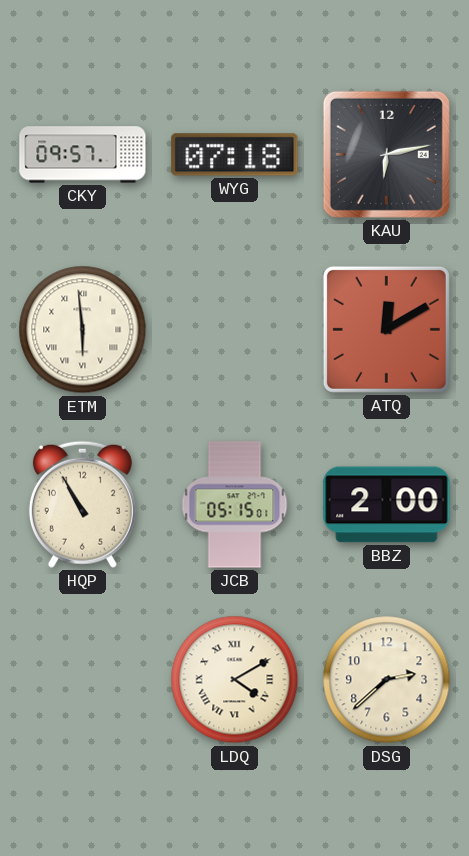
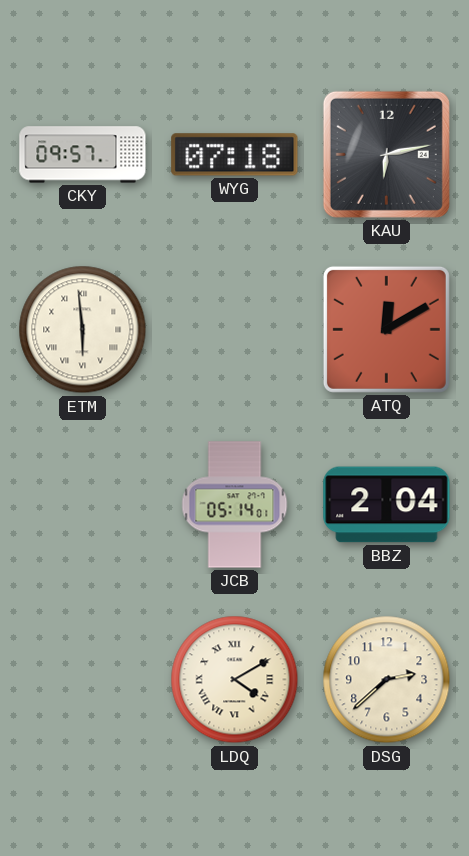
HQP: 10:55 -> none
JCB: 05:15 -> 05:14
BBZ: 2:00 -> 2:04
